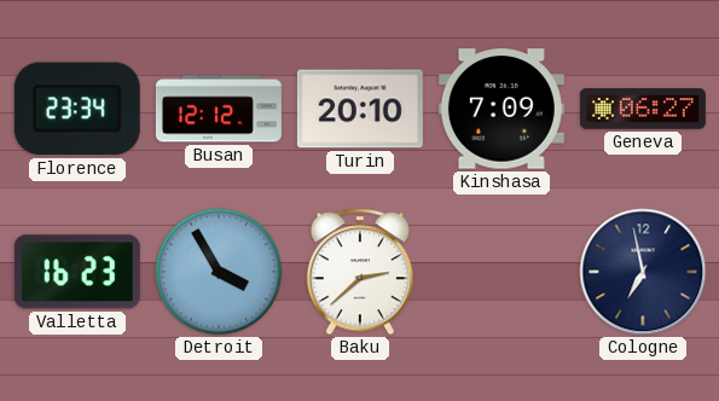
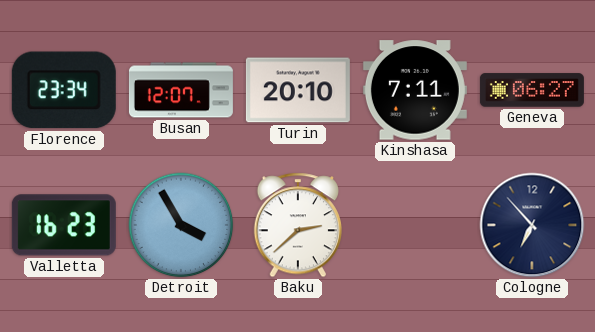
Busan: 12:12 -> 12:07
Kinshasa: 7:09 -> 7:11
Cologne: 6:58 -> 6:53
